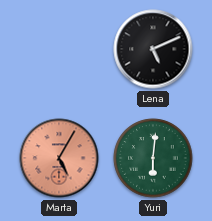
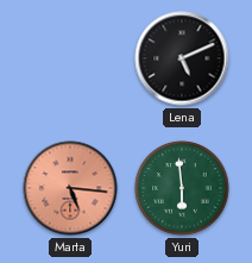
Marta: 5:05 -> 5:16
Yuri: 6:01 -> 5:59
